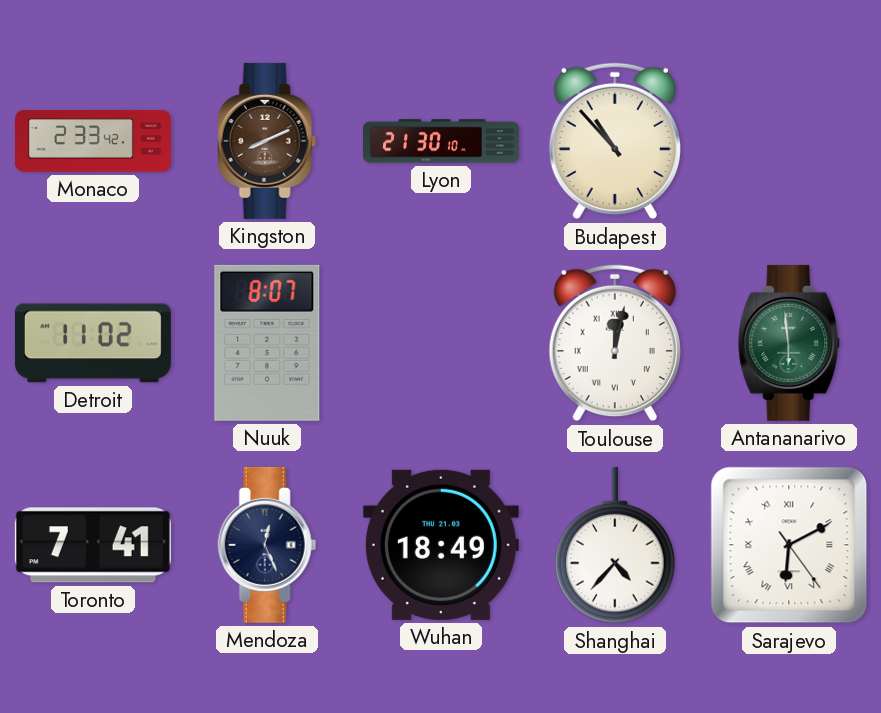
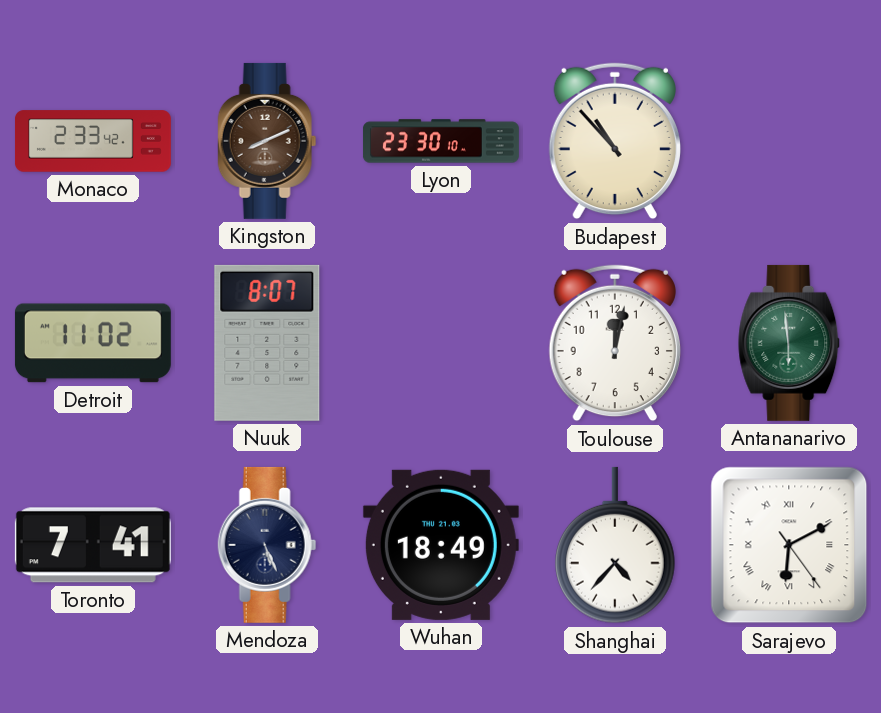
Lyon: 21:30 -> 23:30
Toulouse numerals: Roman -> Arabic
Mendoza: 12:26 -> 5:26
